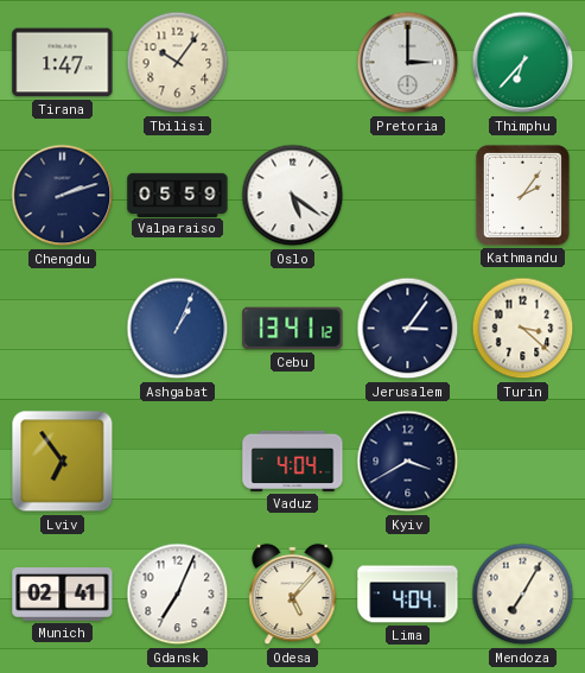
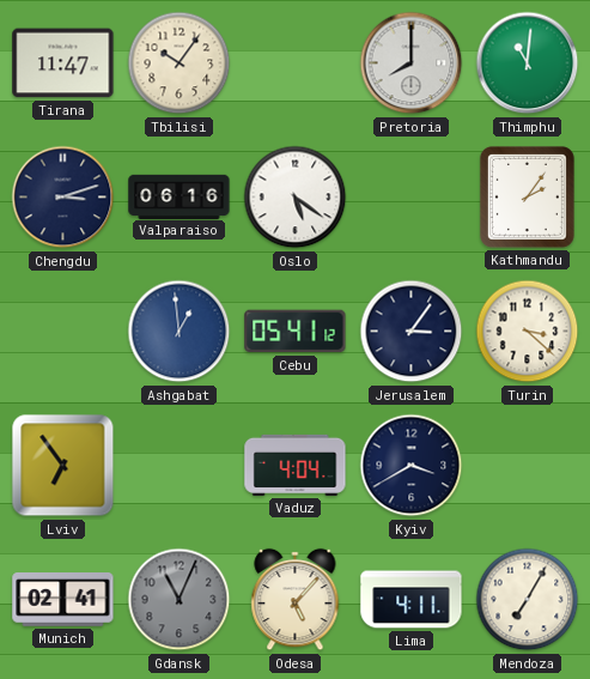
Tirana: 1:47 -> 11:47
Pretoria: 3:00 -> 8:00
Thimphu: 6:37 -> 11:01
Chengdu: 2:12 -> 3:12
Valparaiso: 05:59 -> 06:16
Ashgabat: 1:04 -> 12:59
Cebu: 13:41 -> 05:41
Gdansk: 7:04 -> 11:04
Gdansk dial: white -> grey
Lima: 4:04 -> 4:11
